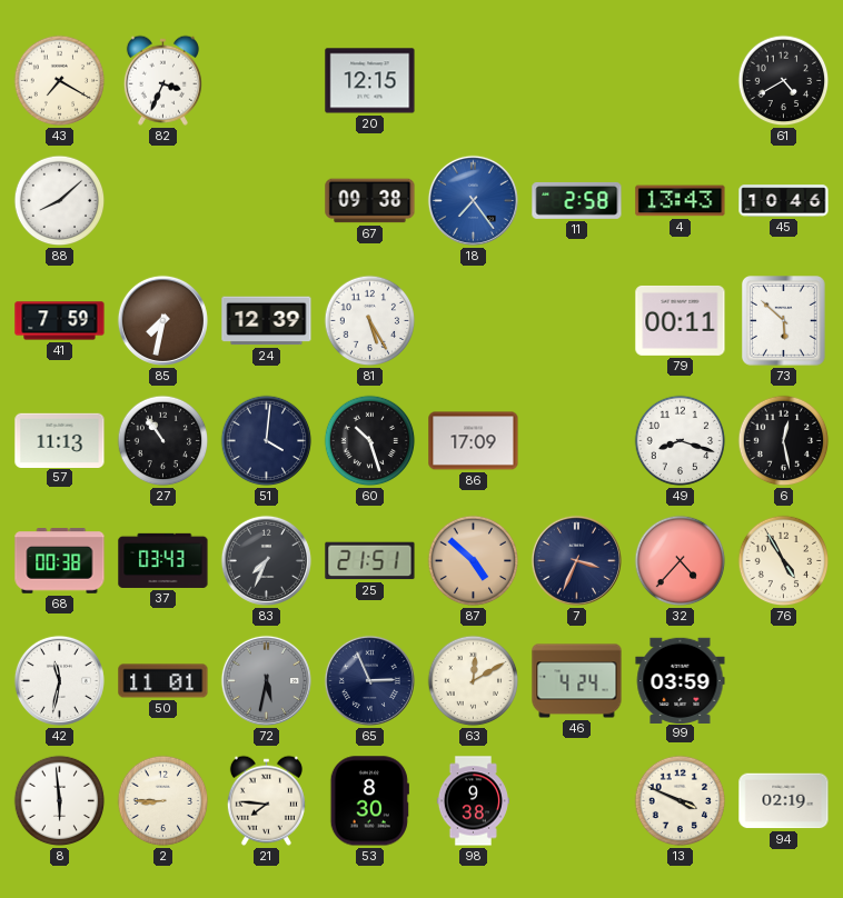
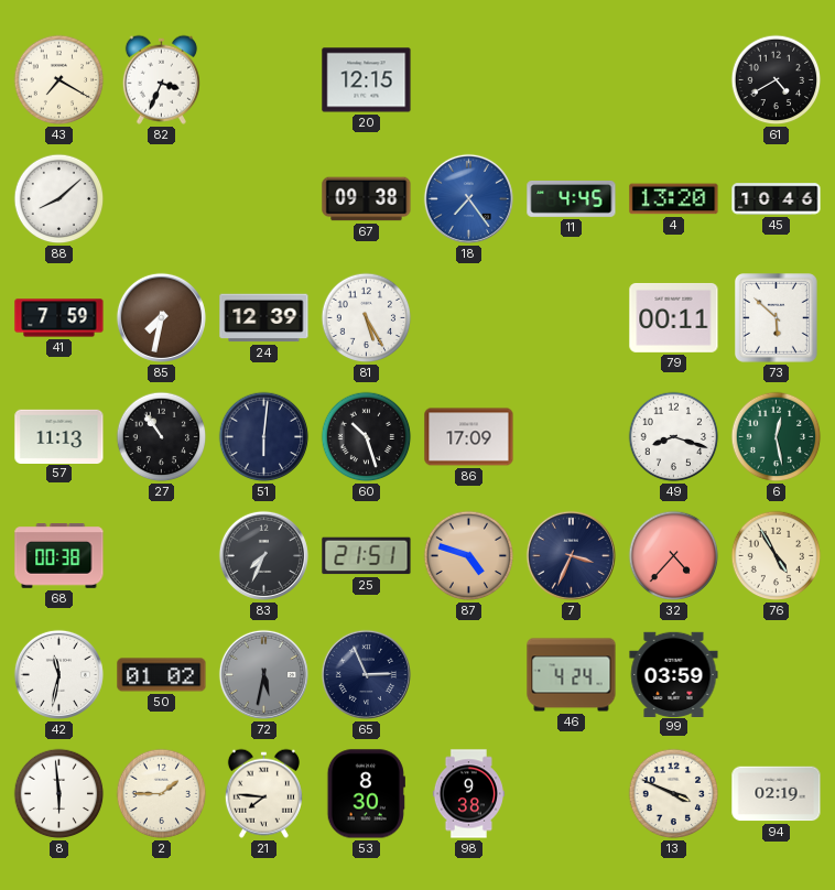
11: 2:58 -> 4:45
4: 13:43 -> 13:20
51: 4:01 -> 6:01
6 dial: black -> green
37: 03:43 -> none
87: 4:52 -> 4:48
50: 11:01 -> 01:02
63: 12:10 -> none
2: 8:45 -> 1:45
